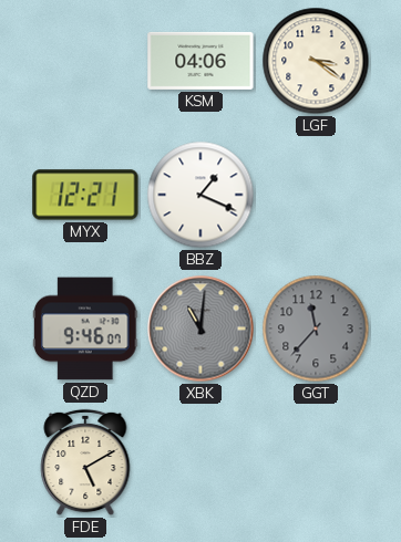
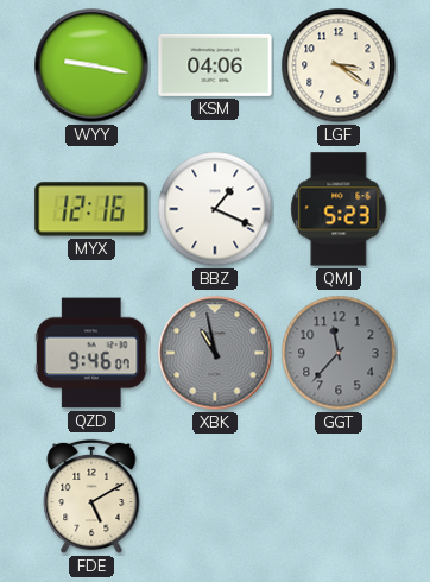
WYY: none -> 9:17
MYX: 12:21 -> 12:16
QMJ: none -> 5:23
XBK: 11:01 -> 10:58
